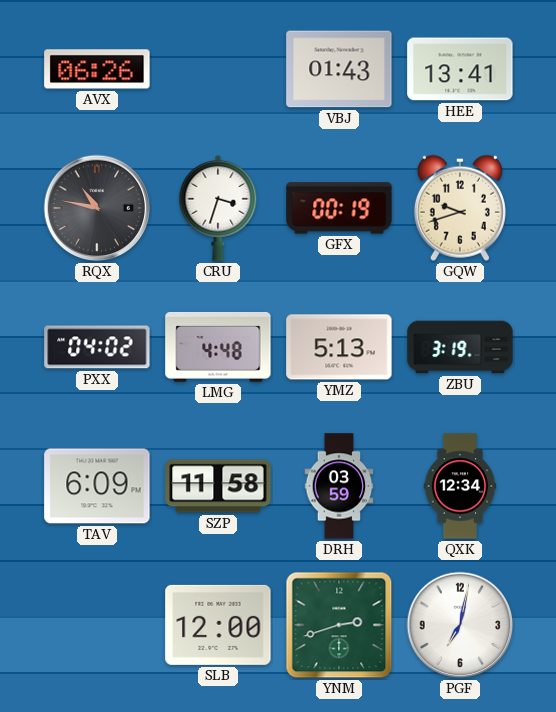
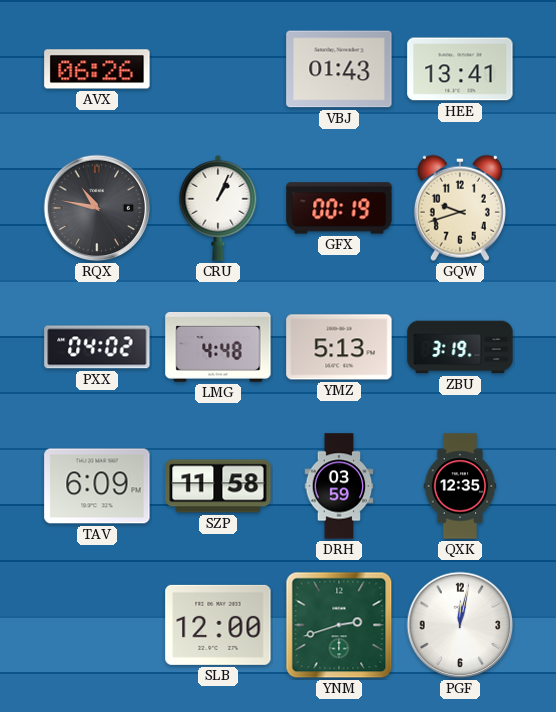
CRU: 3:33 -> 1:04
QXK: 12:34 -> 12:35
PGF: 7:02 -> 12:02
